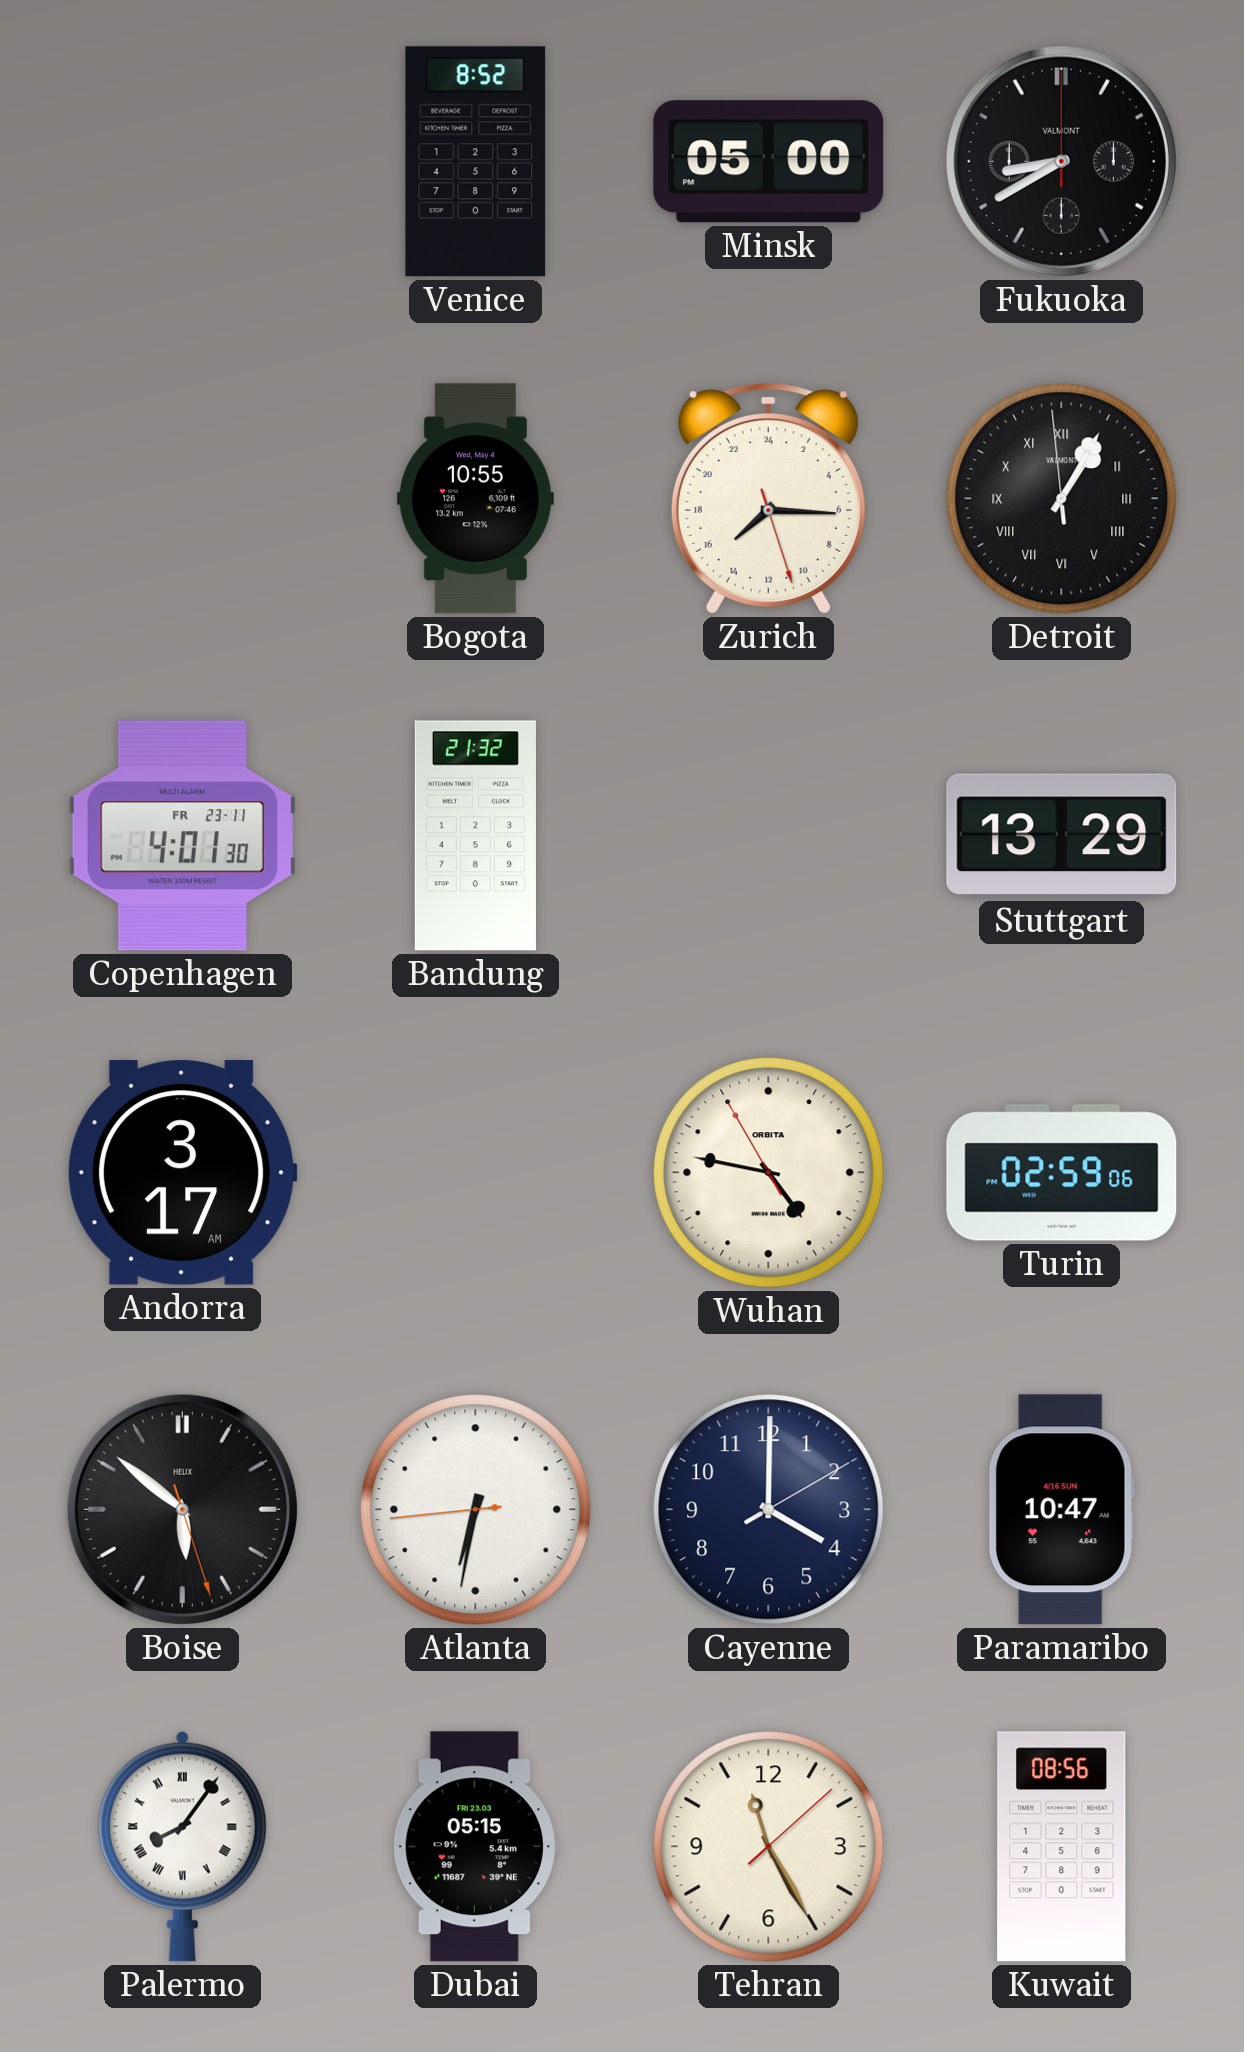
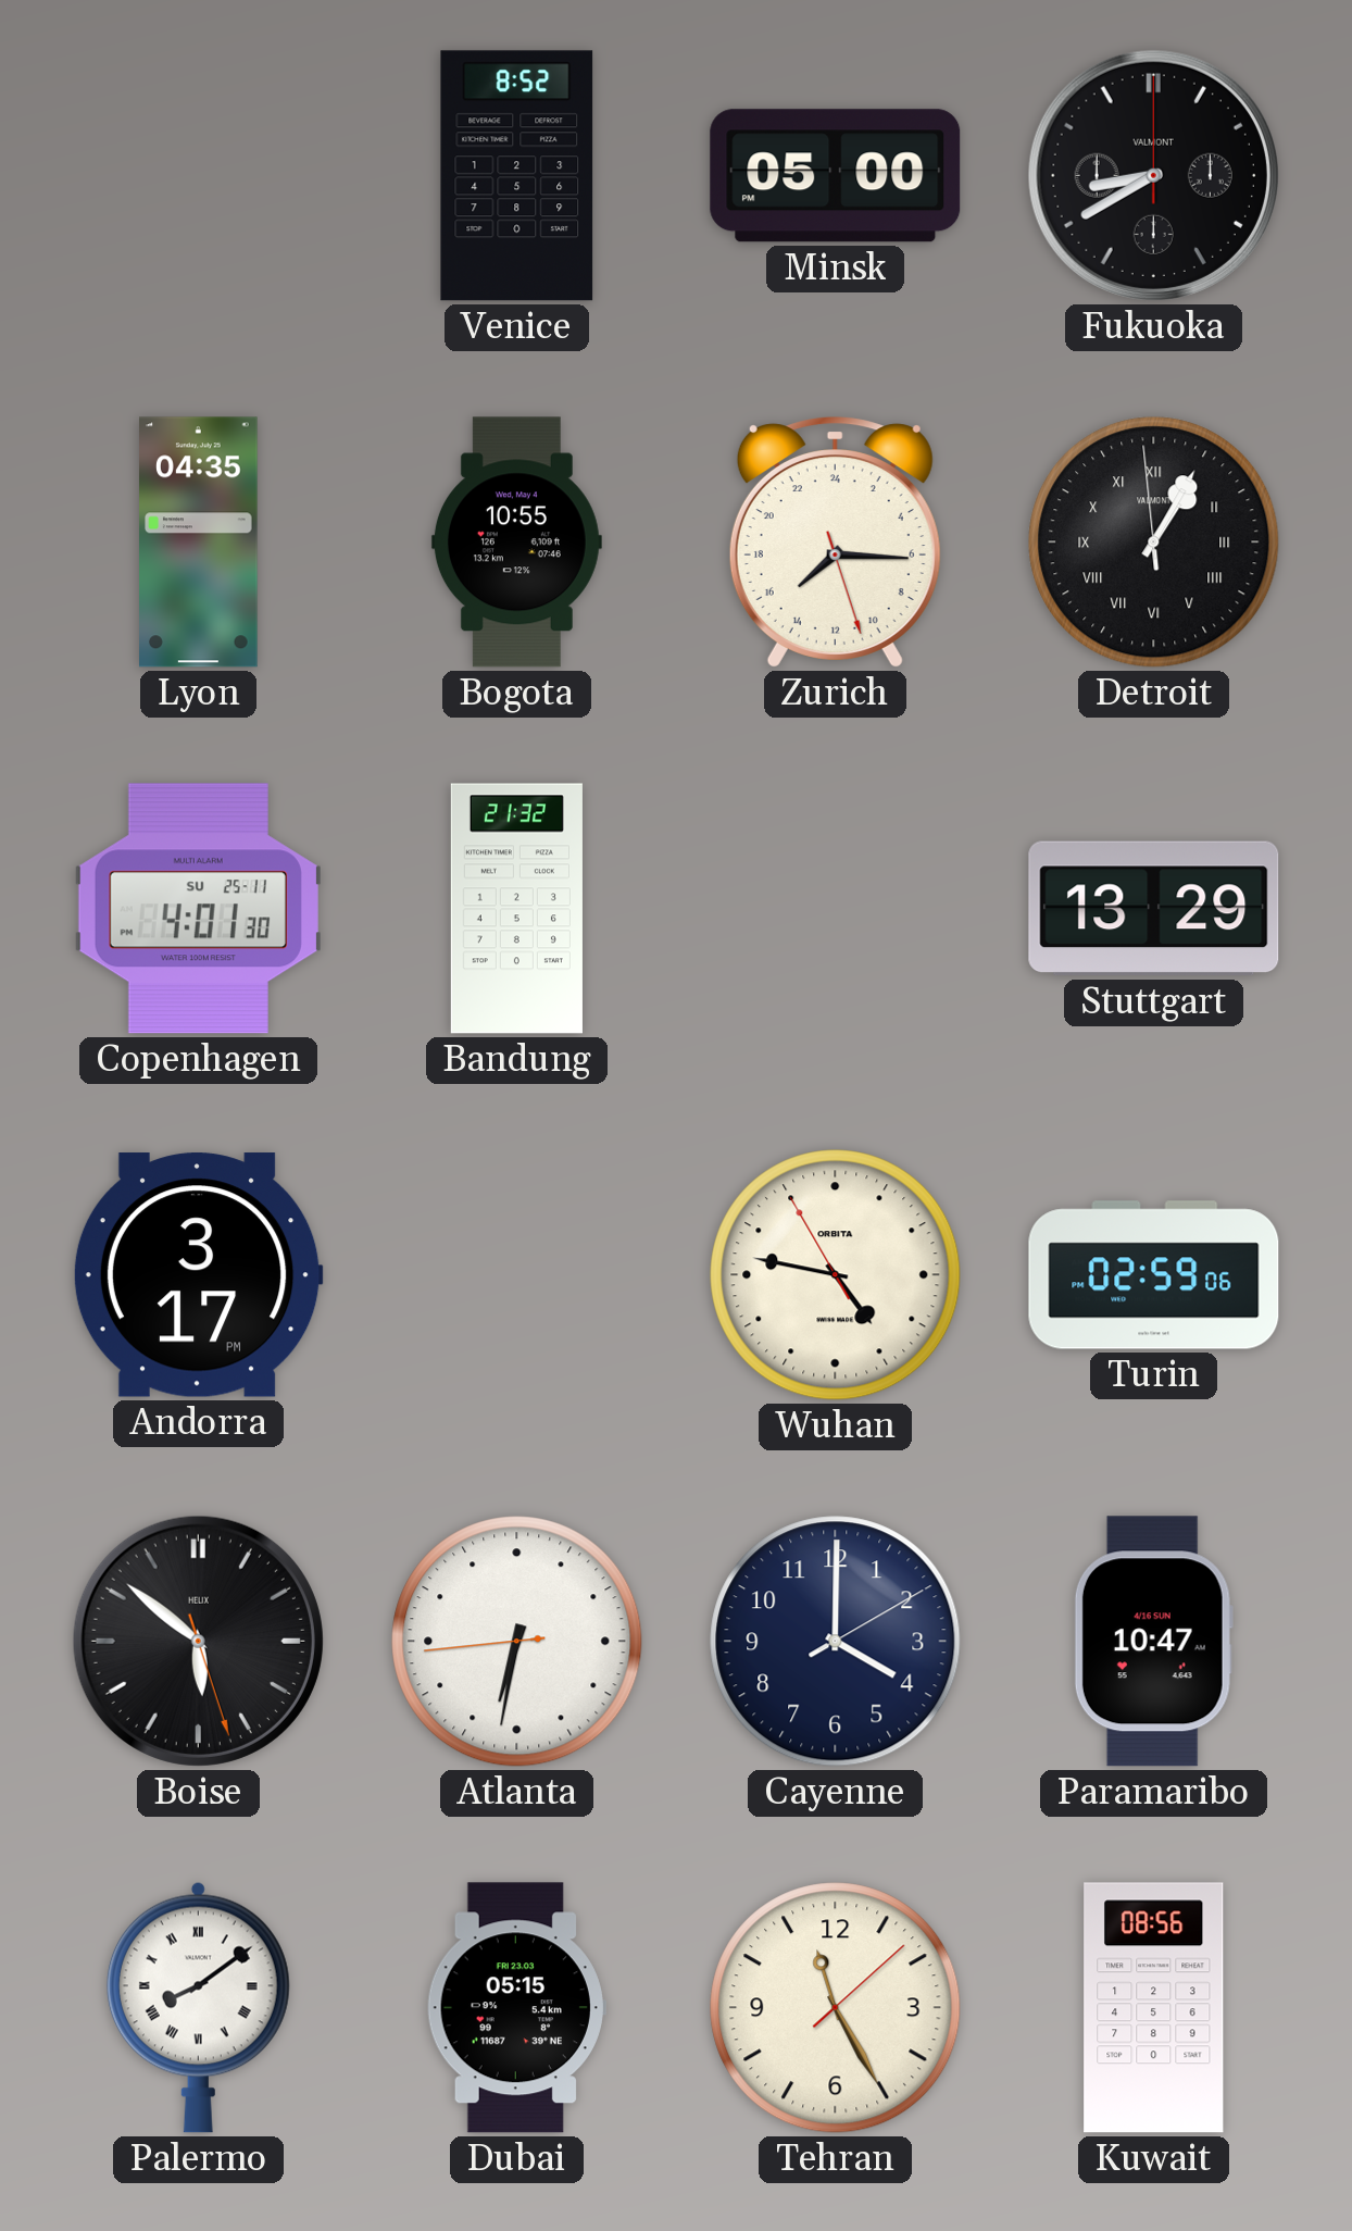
Lyon: none -> 04:35
Copenhagen date: FR 23-11 -> SU 25-11
Andorra: 3:17 AM -> 3:17 PM
Palermo: 8:06 -> 8:09
